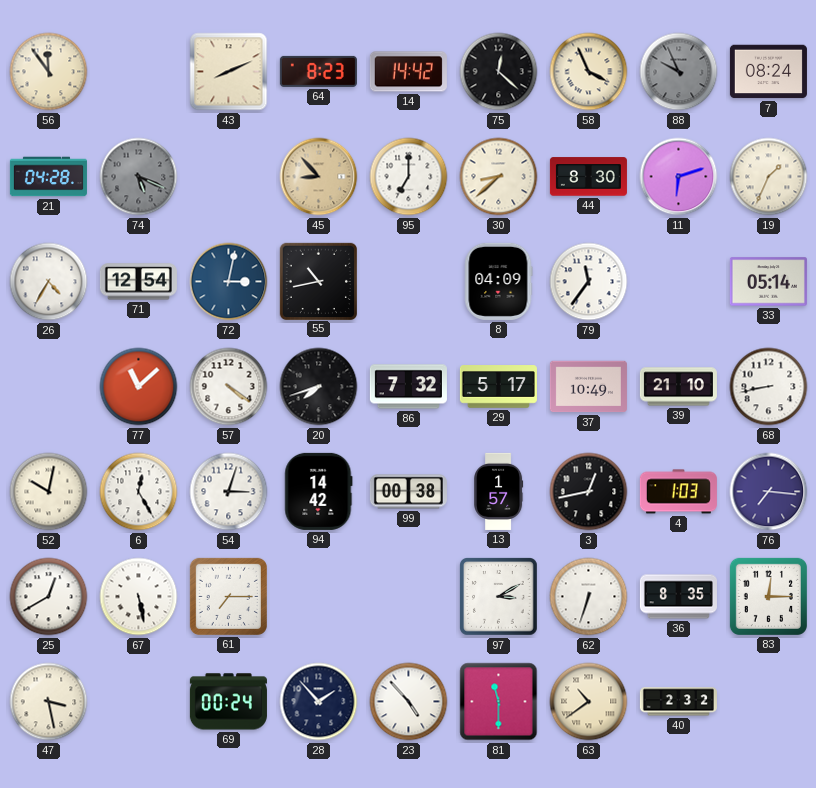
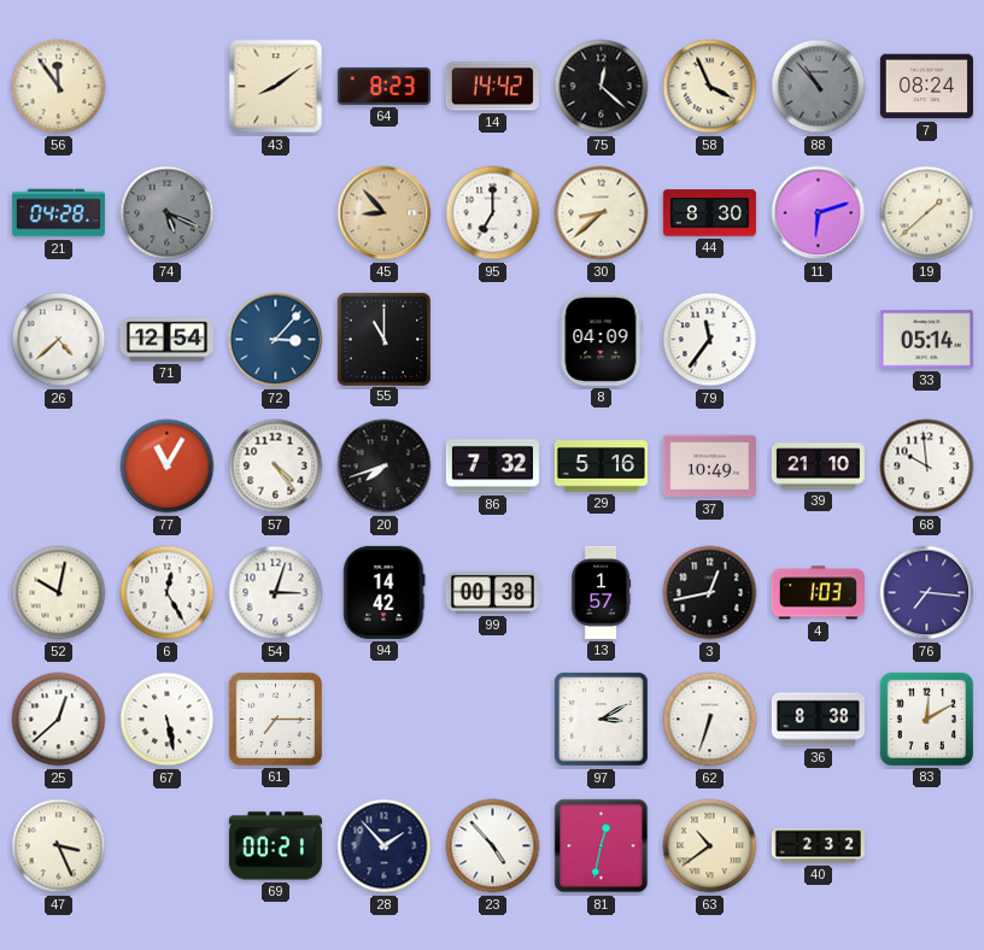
43: 8:11 -> 8:09
88: 9:56 -> 10:53
19: 1:34 -> 1:38
26: 4:35 -> 4:38
72: 3:02 -> 3:07
55: 10:43 -> 11:00
77: 11:08 -> 11:05
57: 4:21 -> 4:24
29: 5:17 -> 5:16
68: 8:43 -> 9:59
25: 12:40 -> 12:38
36: 8:35 -> 8:38
83: 12:15 -> 12:10
47: 3:28 -> 3:26
69: 00:24 -> 00:21
81: 11:30 -> 12:32
